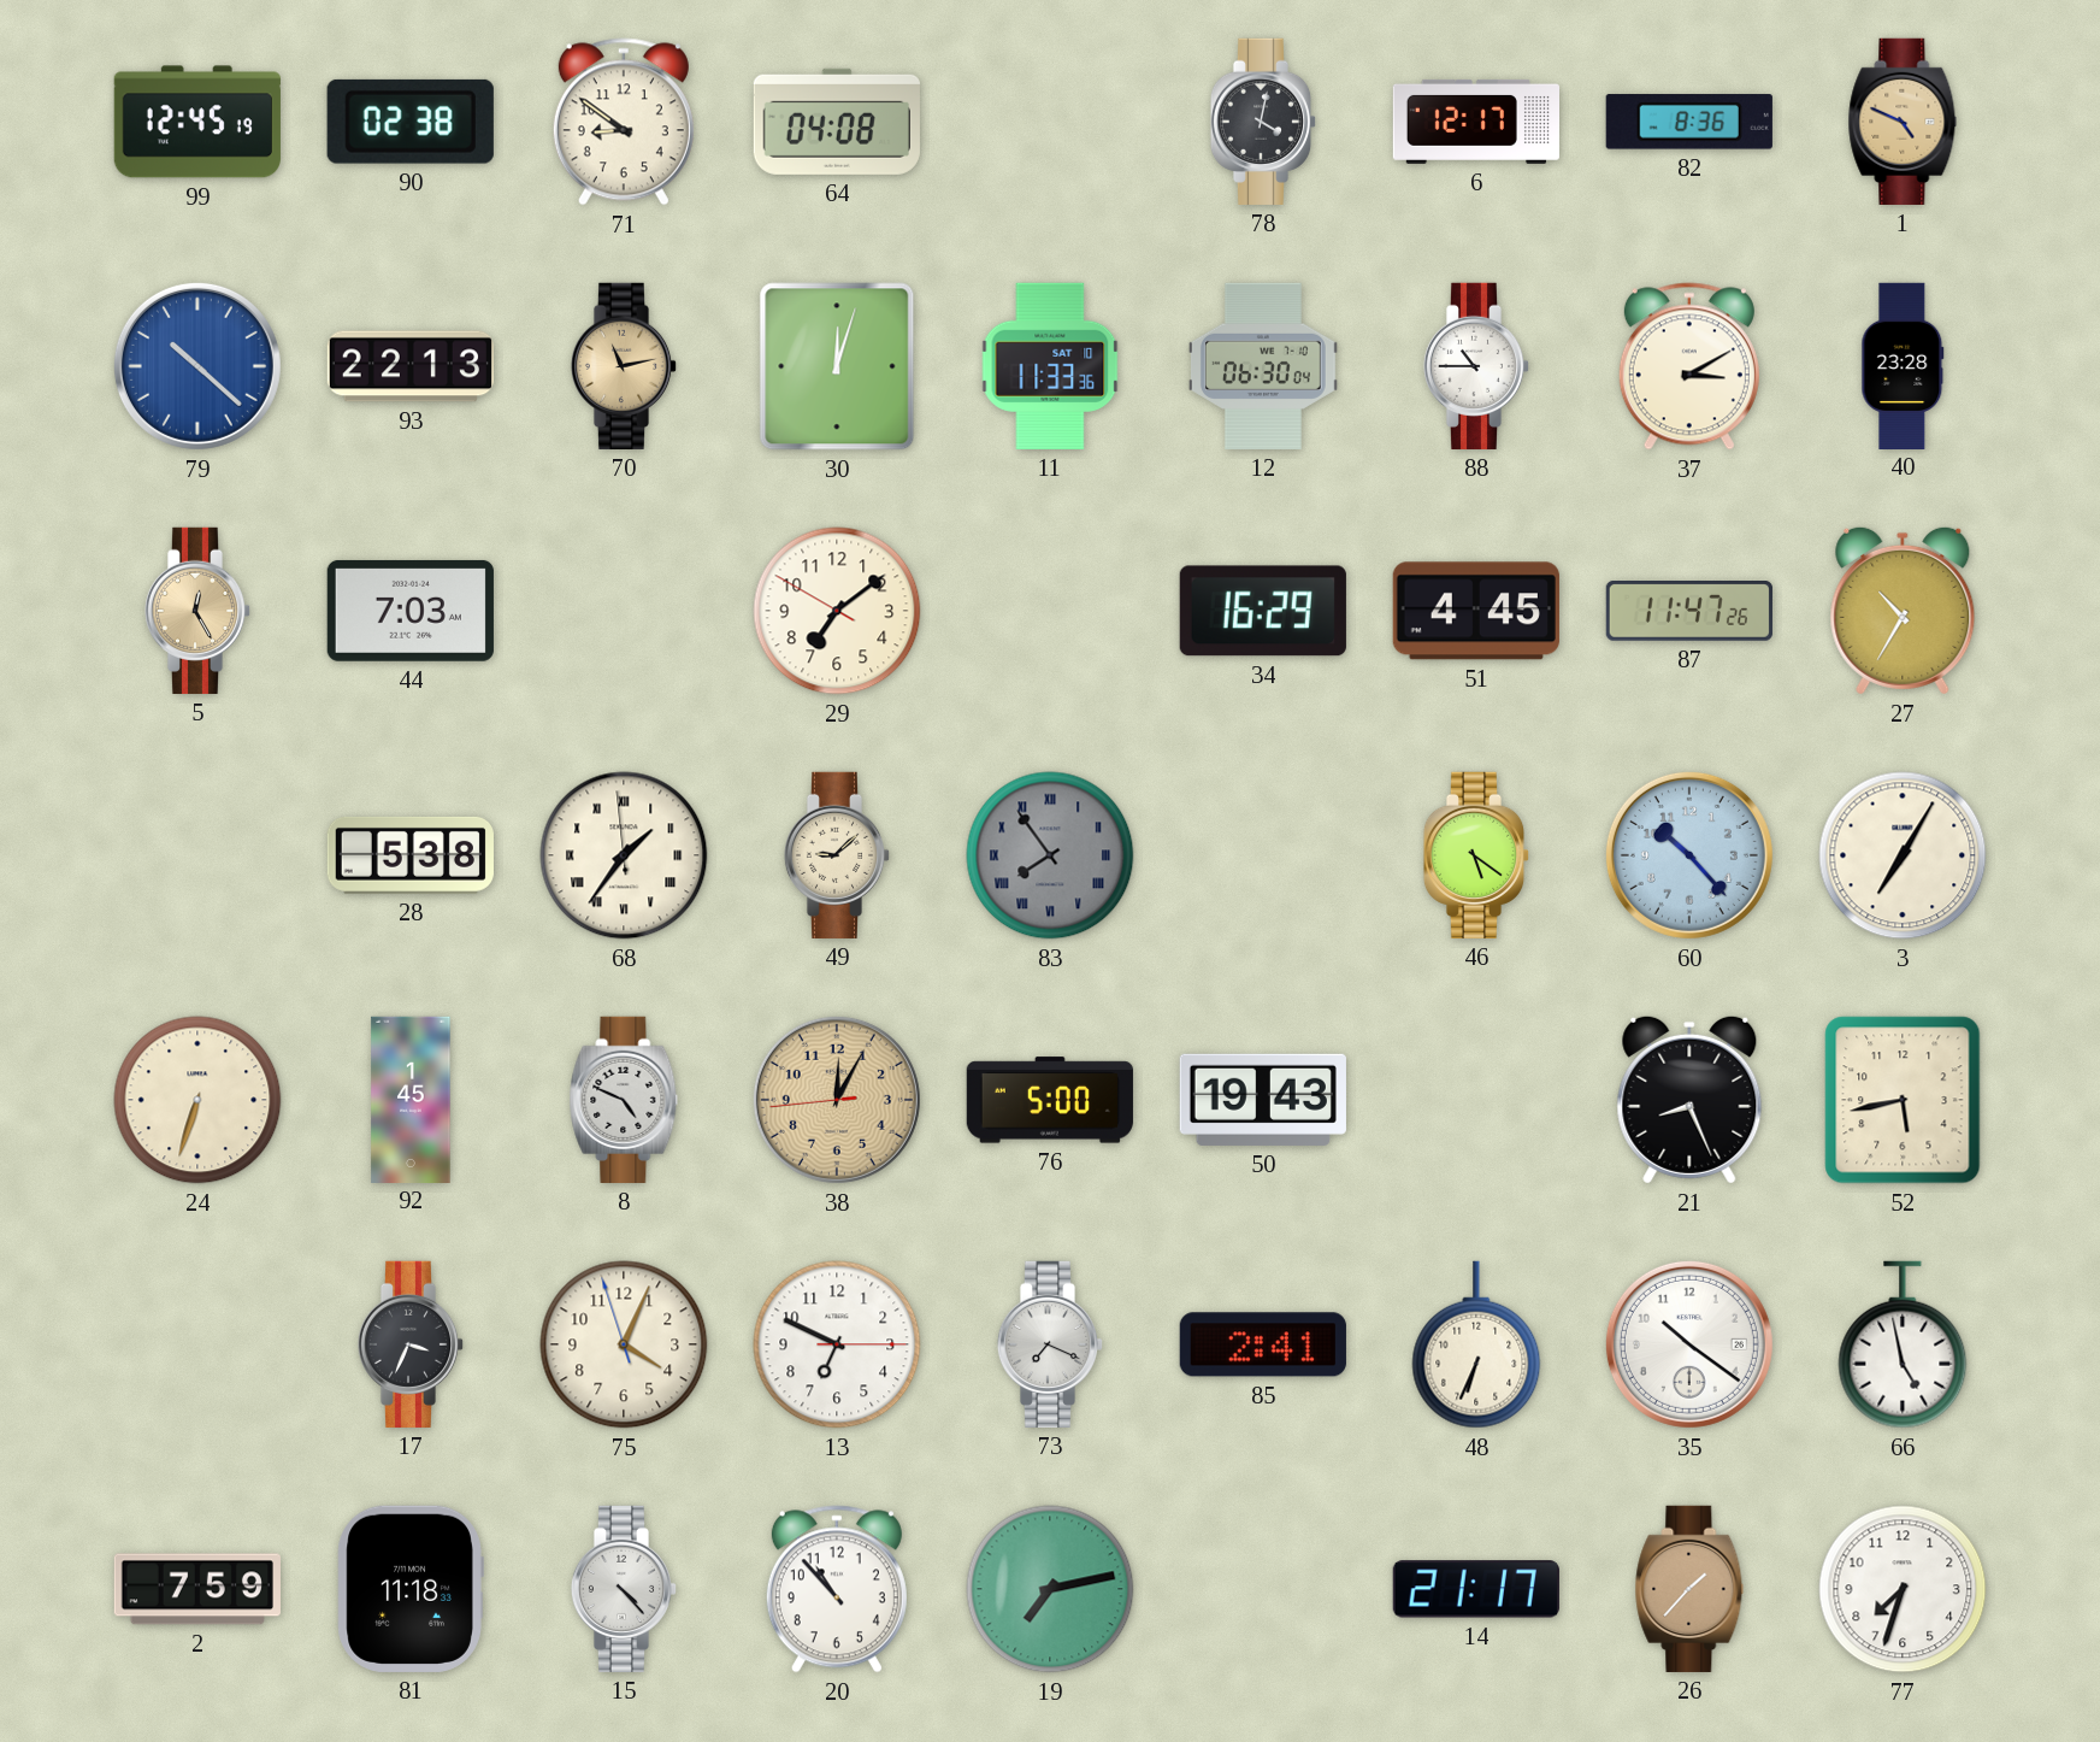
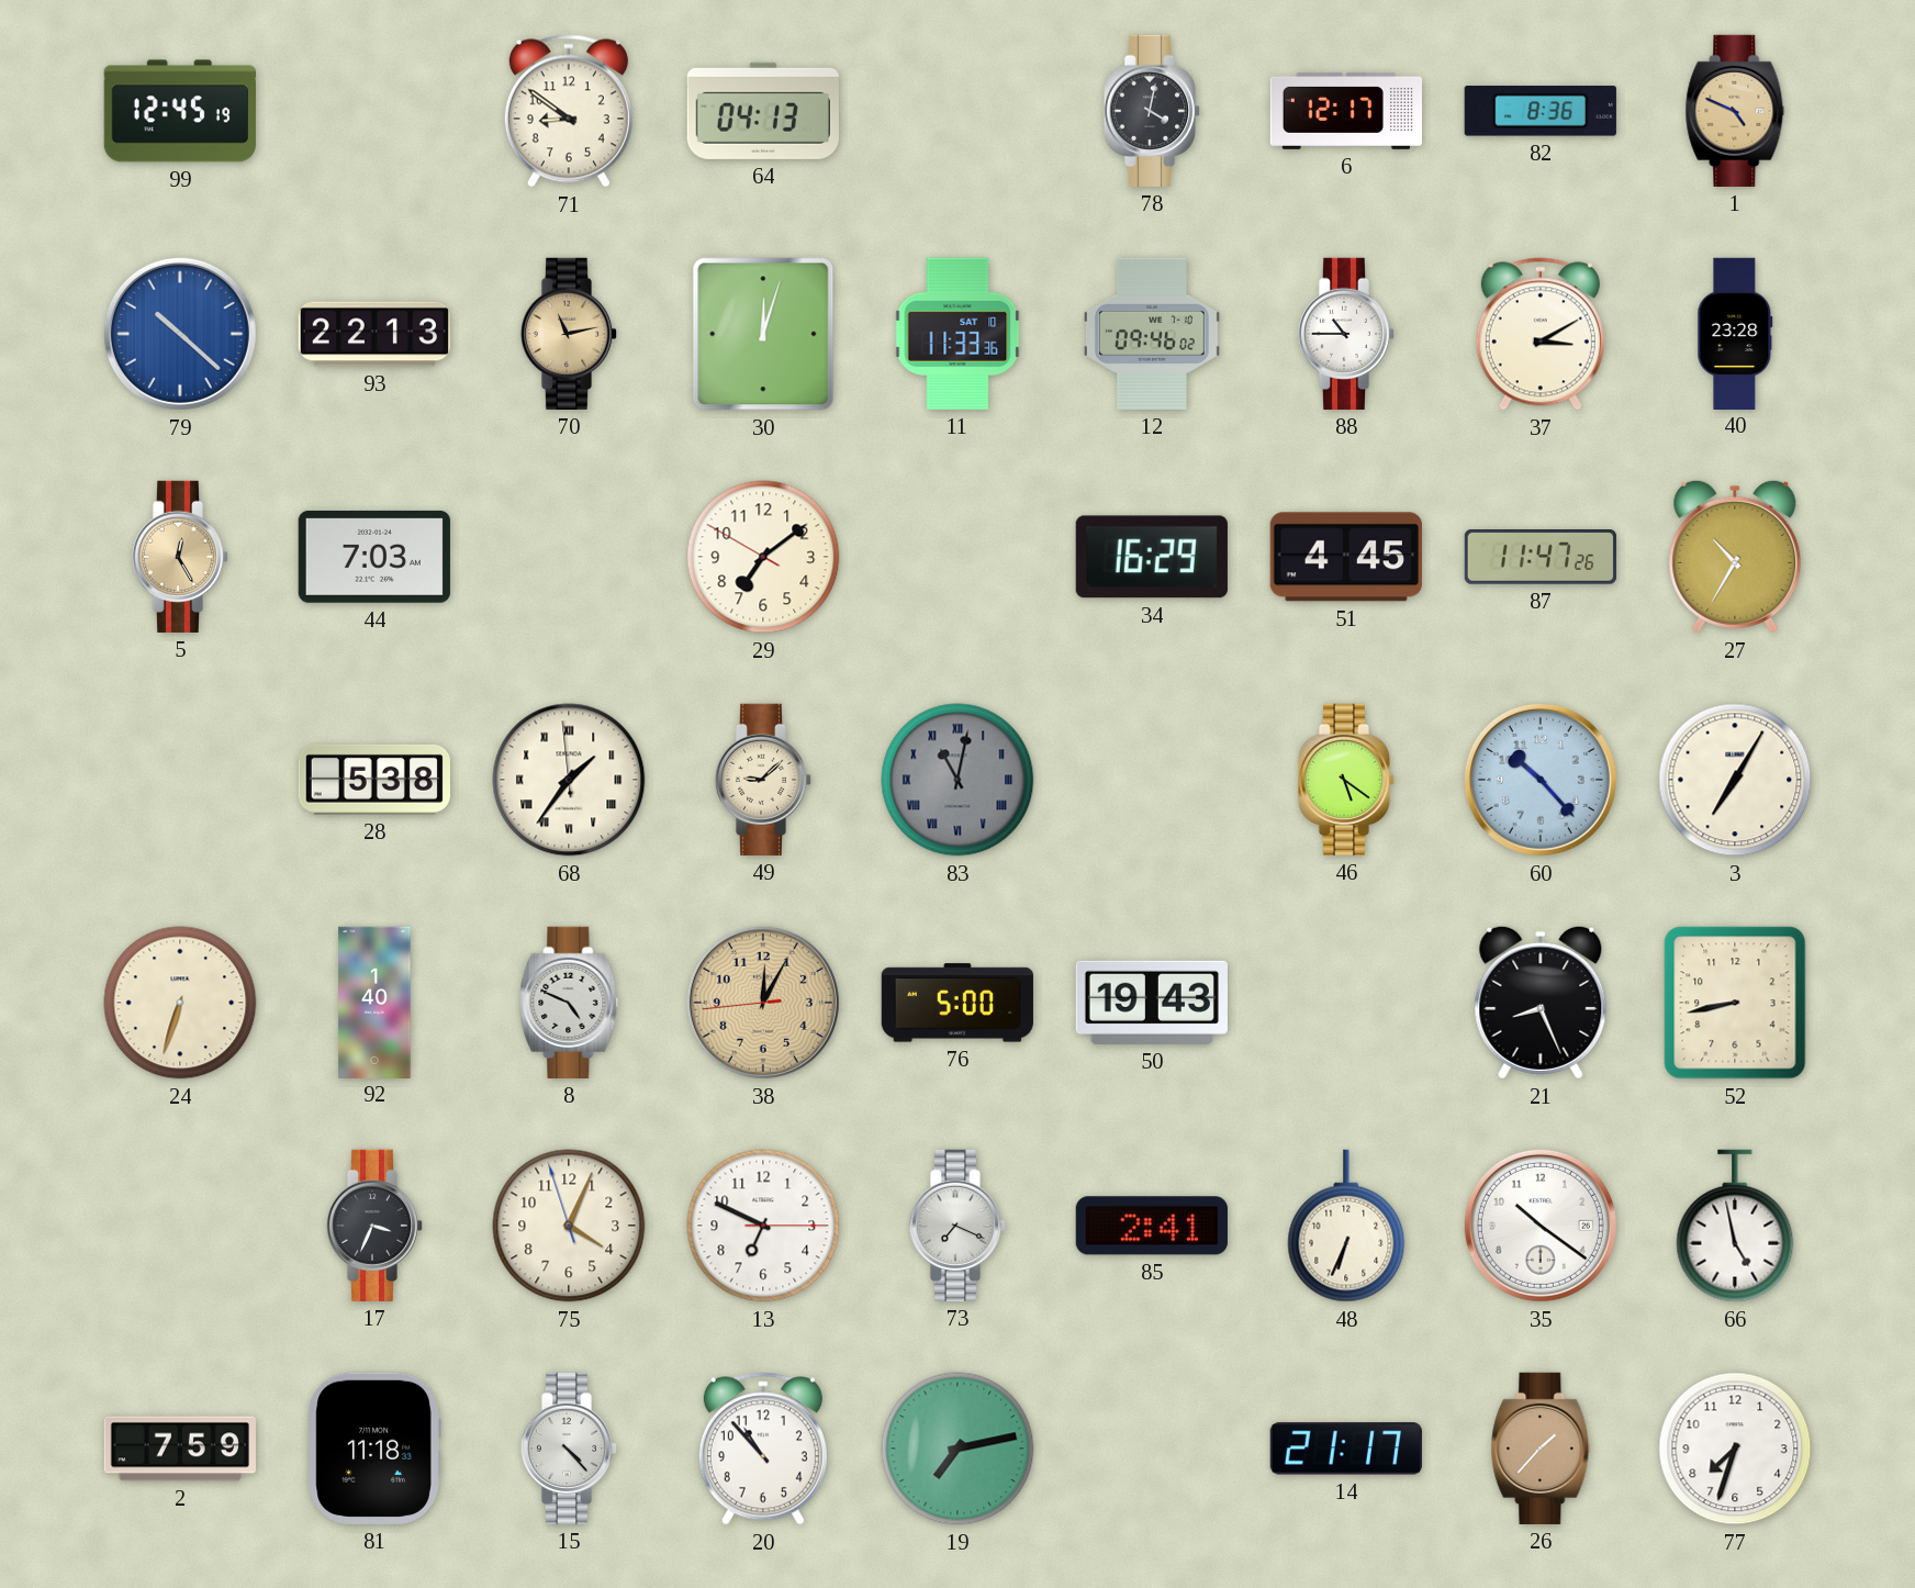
90: 02:38 -> none
64: 04:08 -> 04:13
12: 06:30 -> 09:46
83: 7:54 -> 11:02
92: 1:45 -> 1:40
52: 5:43 -> 8:43
